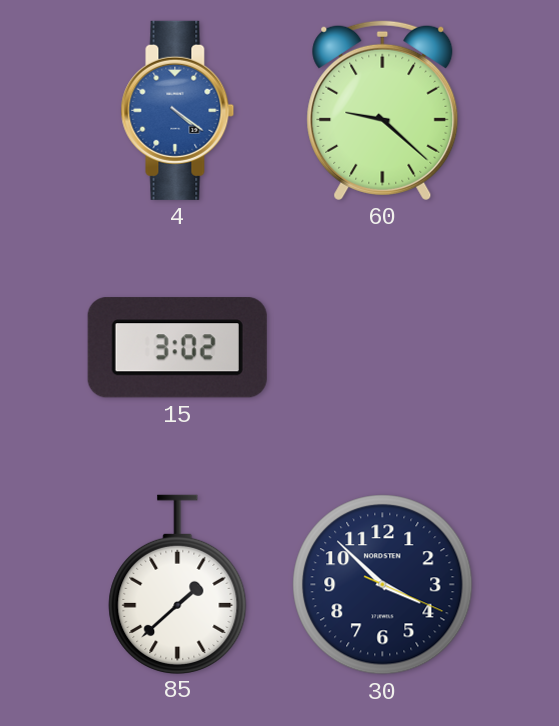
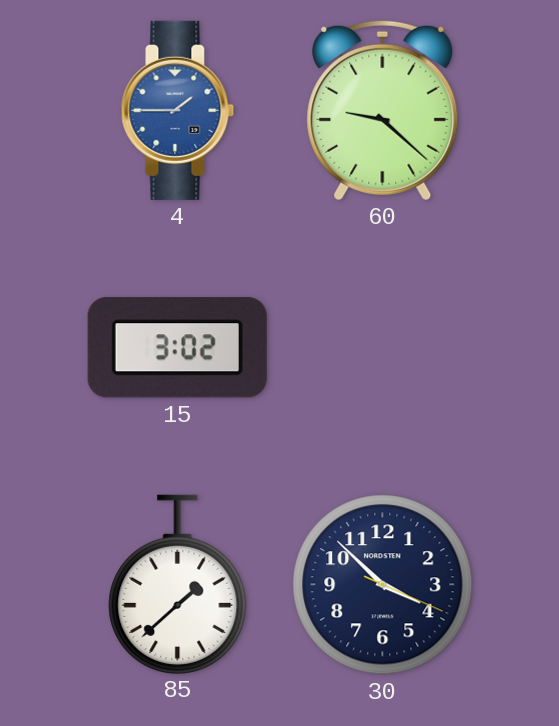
4: 4:21 -> 1:45
